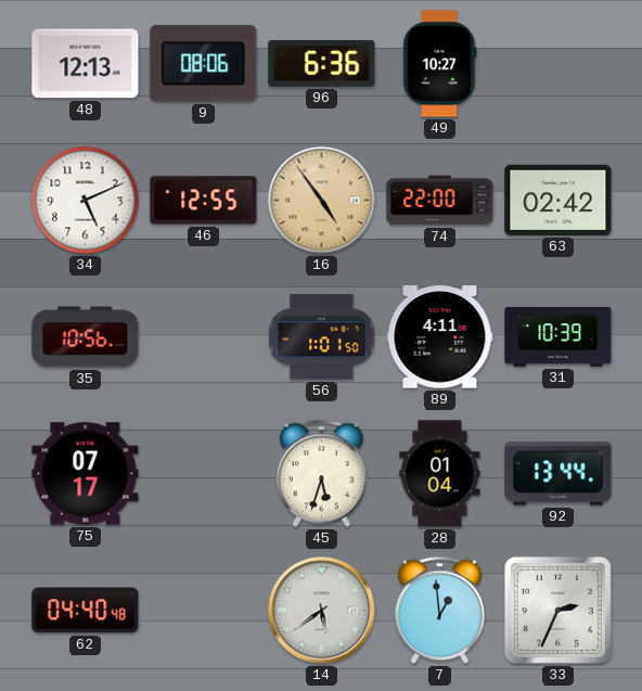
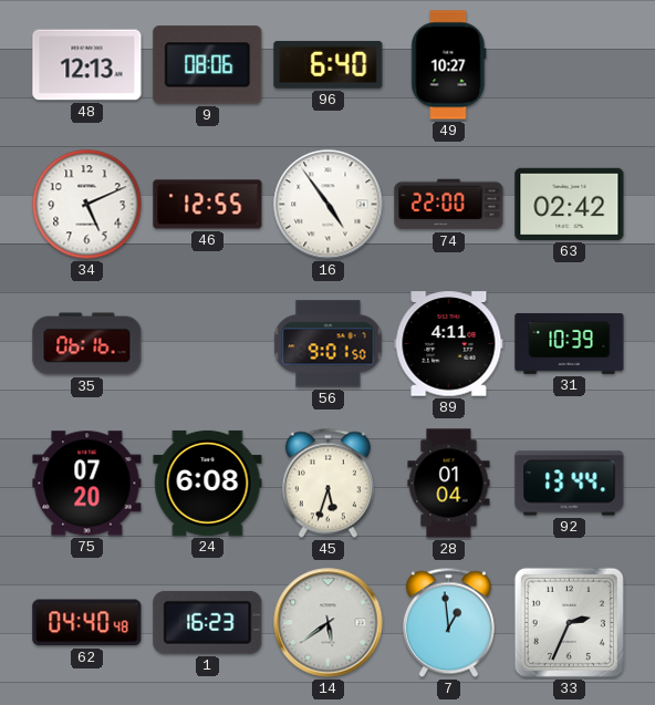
96: 6:36 -> 6:40
16 dial: champagne -> white
35: 10:56 -> 06:16
56: 1:01 -> 9:01
75: 07:17 -> 07:20
24: none -> 6:08
1: none -> 16:23
